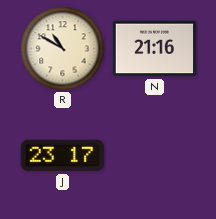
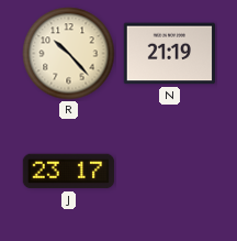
R: 10:50 -> 10:23
N: 21:16 -> 21:19
